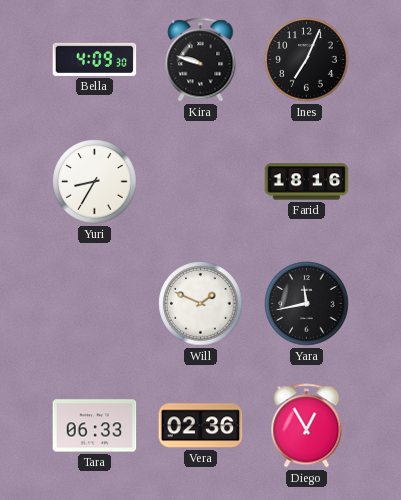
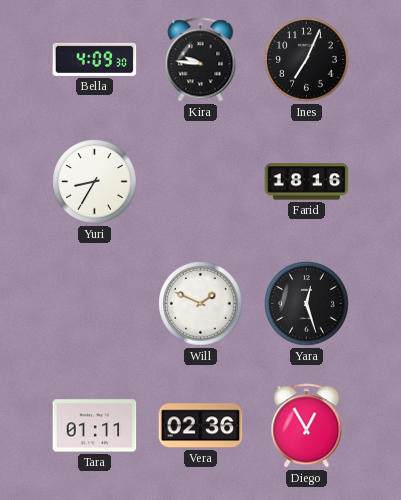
Kira: 9:48 -> 9:46
Yara: 11:43 -> 12:27
Tara: 06:33 -> 01:11
